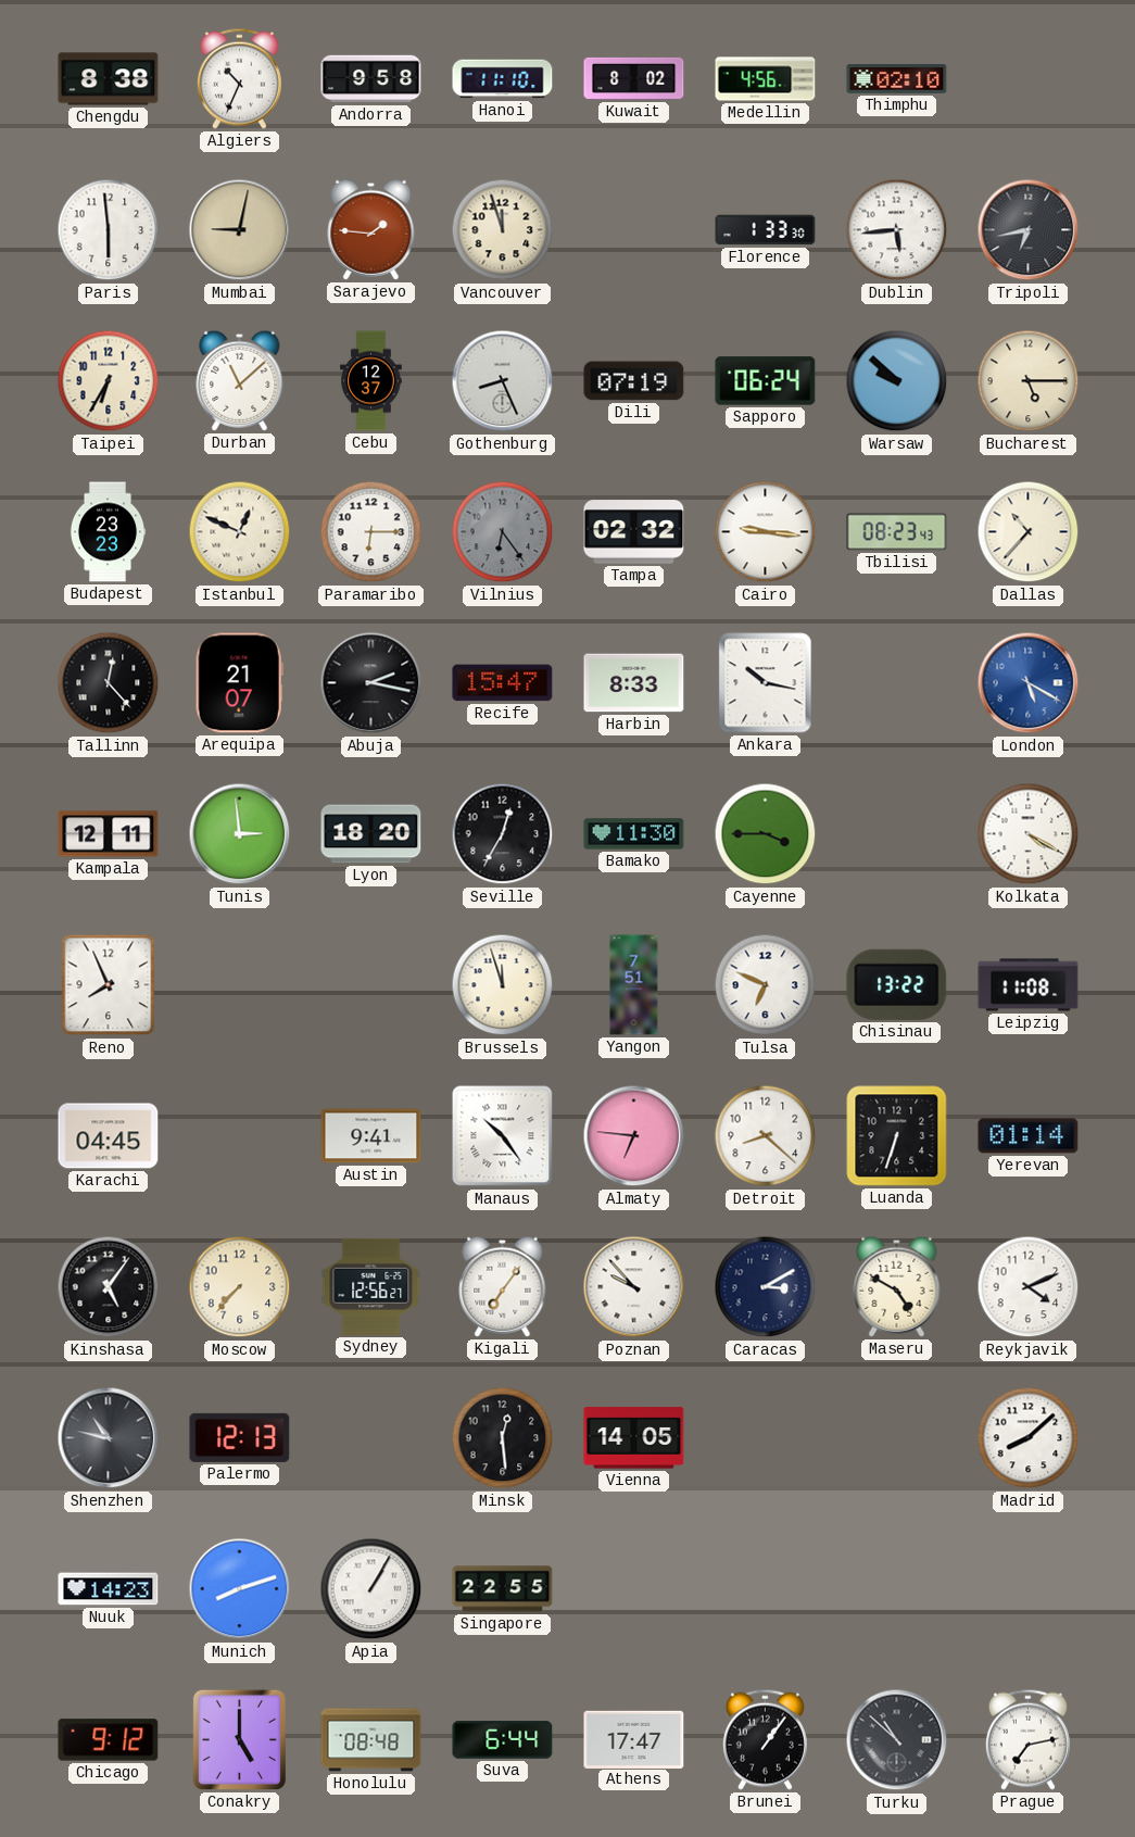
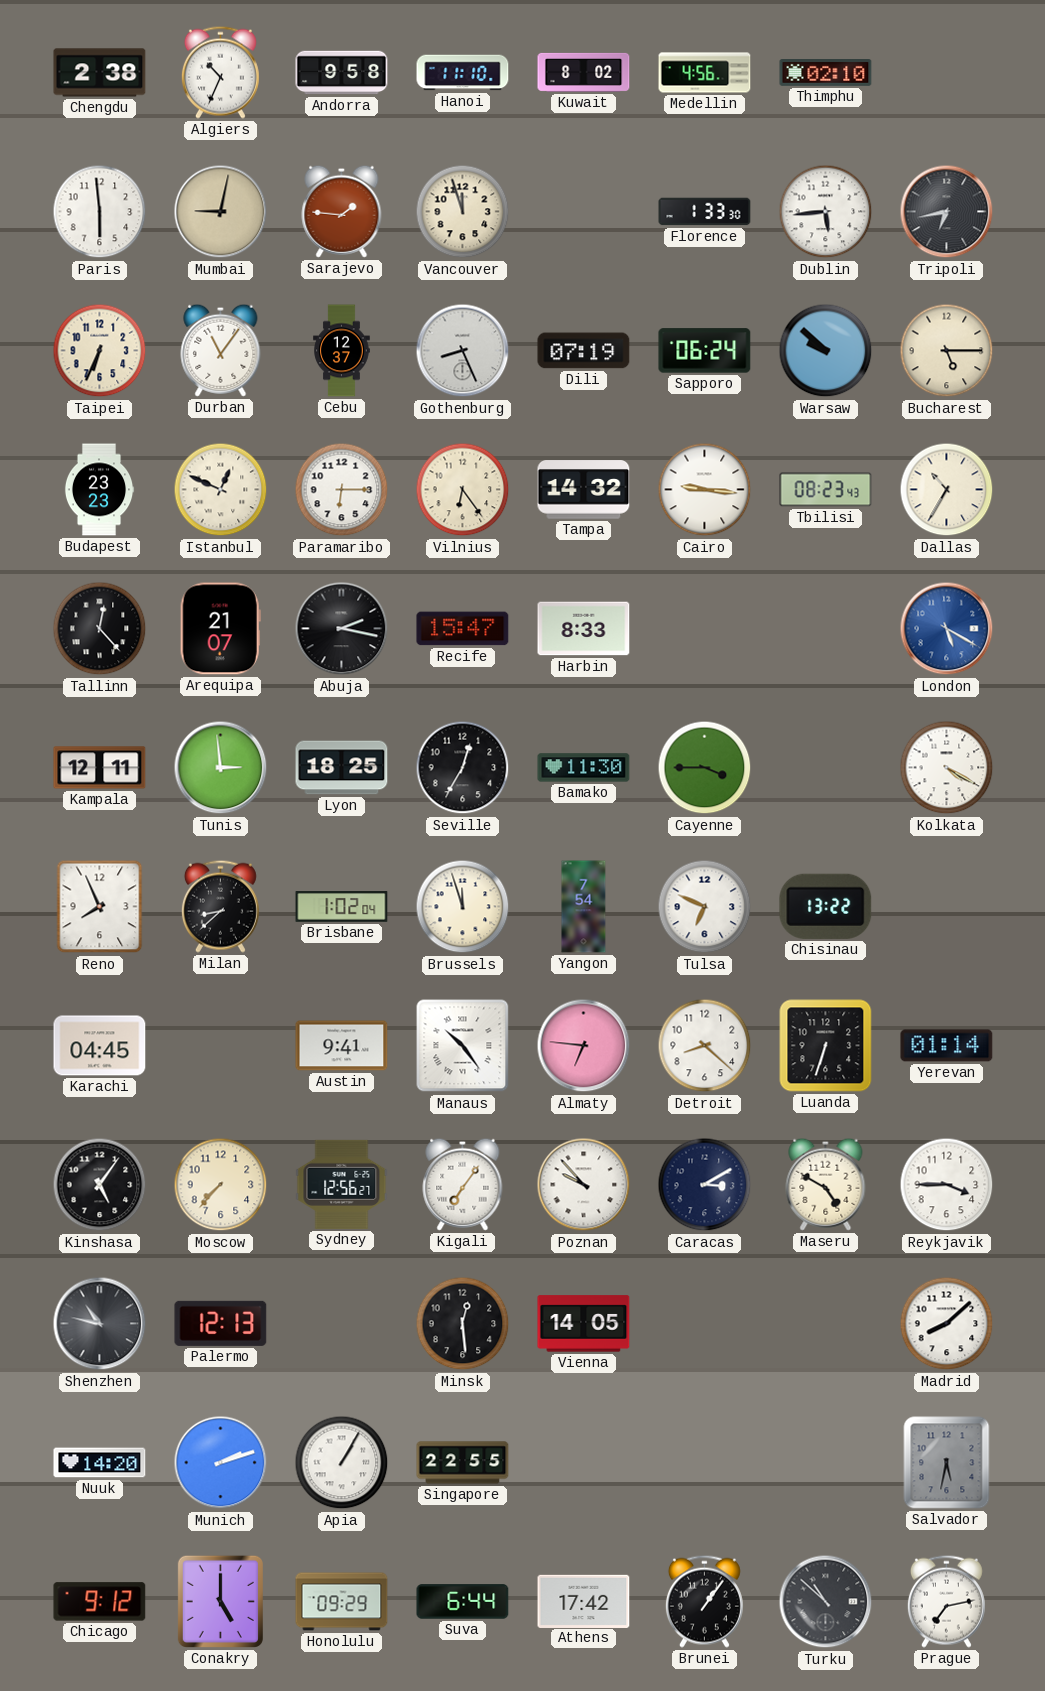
Chengdu: 8:38 -> 2:38
Taipei: 6:35 -> 6:34
Durban: 11:08 -> 11:06
Vilnius dial: grey -> cream
Tampa: 02:32 -> 14:32
Dallas: 10:37 -> 10:35
Ankara: 10:17 -> none
Lyon: 18:20 -> 18:25
Milan: none -> 8:38
Brisbane: none -> 1:02
Yangon: 7:51 -> 7:54
Leipzig: 11:08 -> none
Reykjavik: 4:11 -> 3:45
Nuuk: 14:23 -> 14:20
Munich: 8:12 -> 2:12
Salvador: none -> 5:32
Honolulu: 08:48 -> 09:29
Athens: 17:47 -> 17:42
